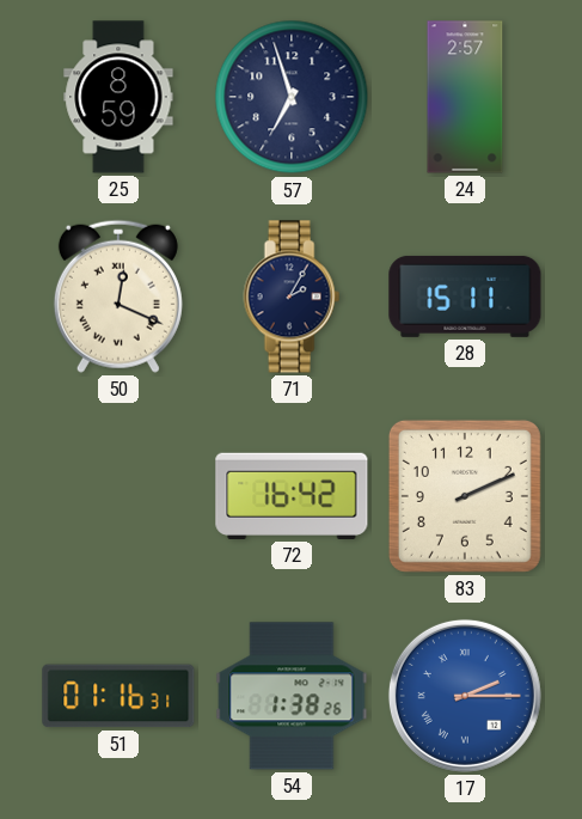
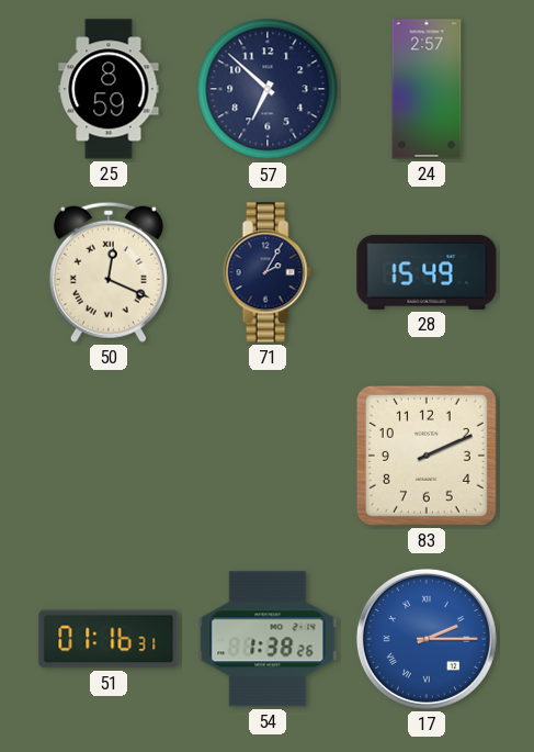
57: 6:57 -> 6:52
28: 15:11 -> 15:49
72: 16:42 -> none
